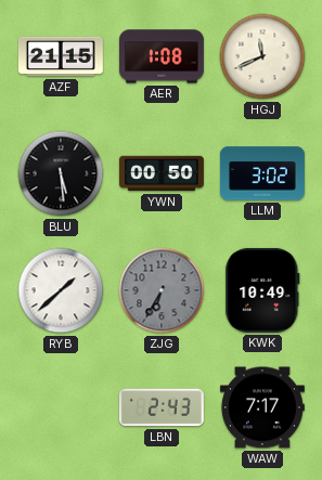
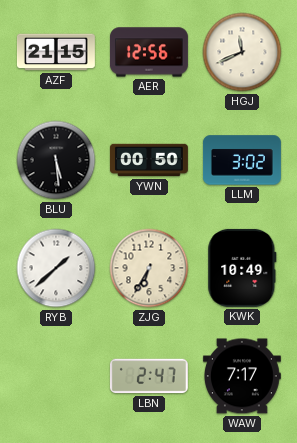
AER: 1:08 -> 12:56
ZJG dial: grey -> cream
LBN: 2:43 -> 2:47
